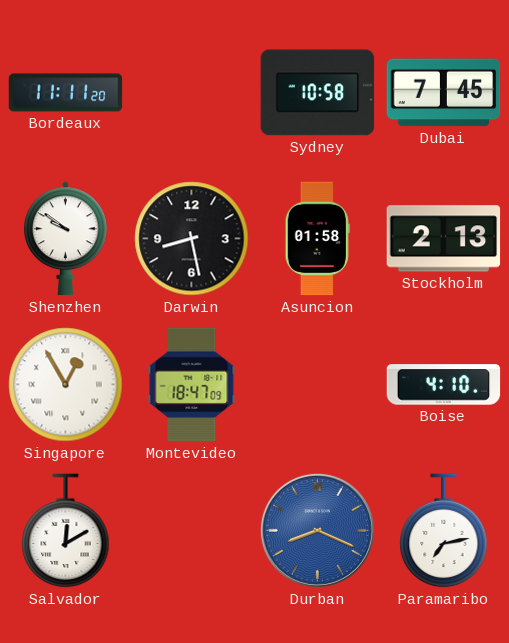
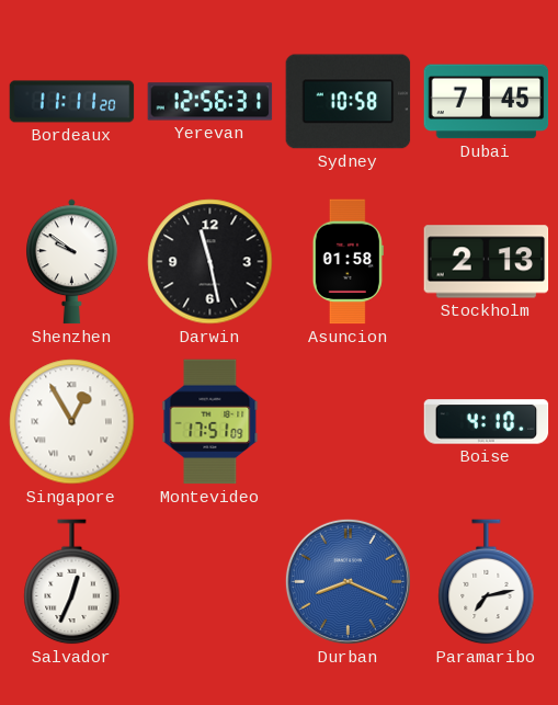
Yerevan: none -> 12:56
Darwin: 8:28 -> 11:28
Montevideo: 18:47 -> 17:51
Salvador: 12:10 -> 12:34
